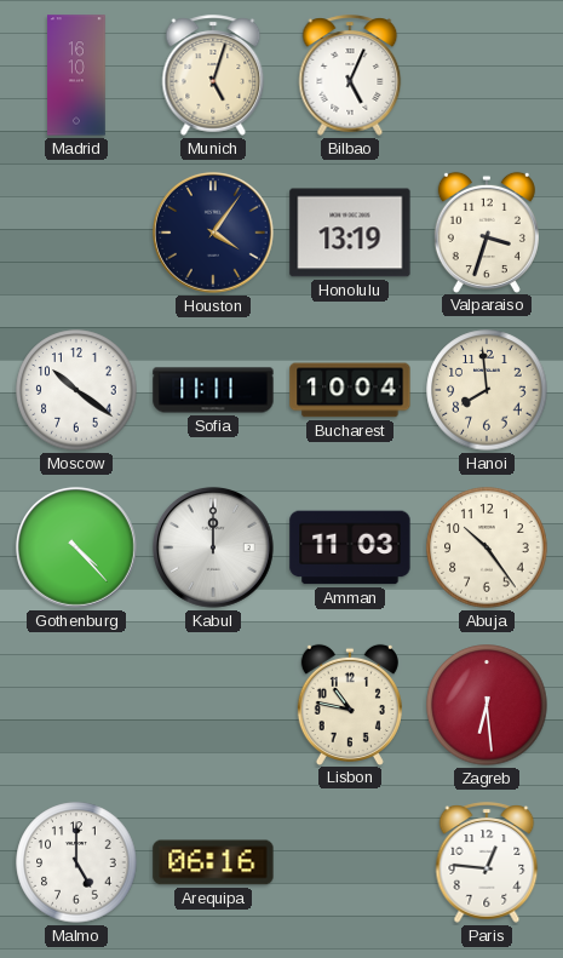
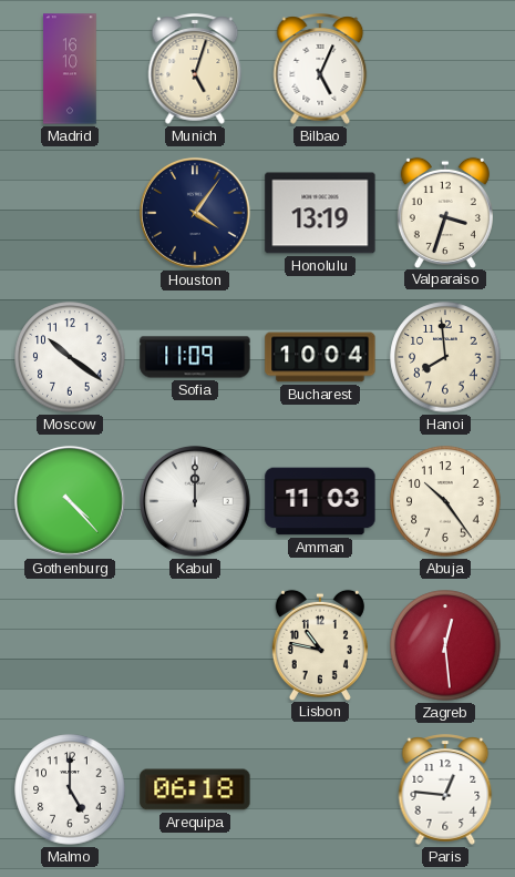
Sofia: 11:11 -> 11:09
Zagreb: 6:29 -> 12:29
Arequipa: 06:16 -> 06:18
